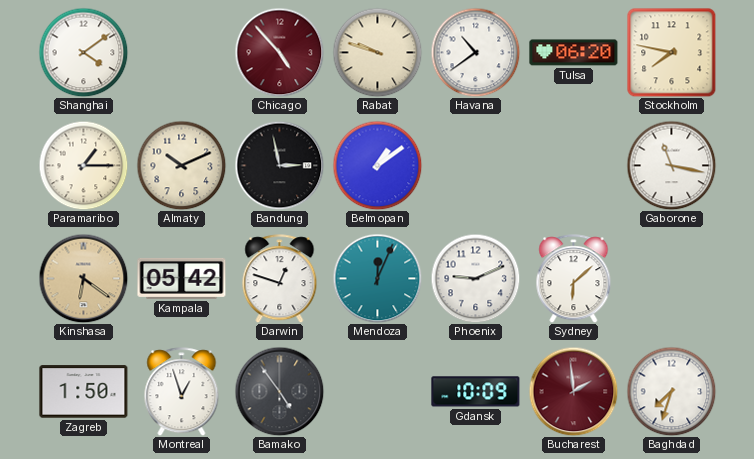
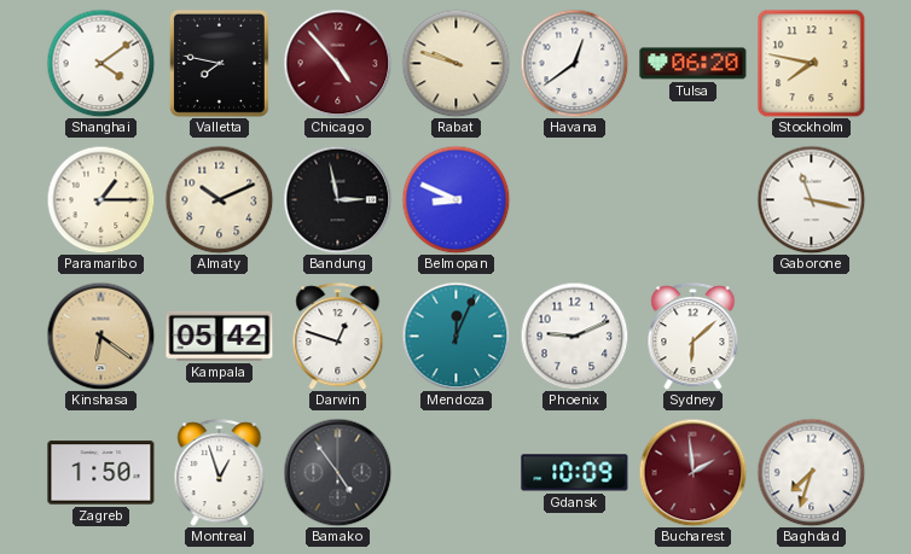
Valletta: none -> 7:47
Havana: 10:39 -> 12:39
Belmopan: 1:09 -> 8:49
